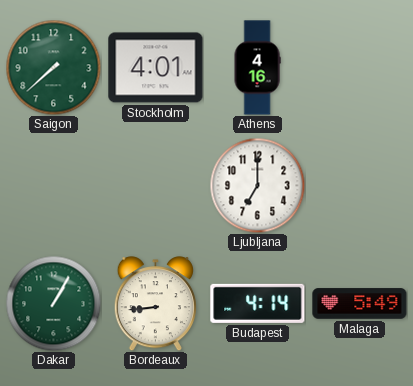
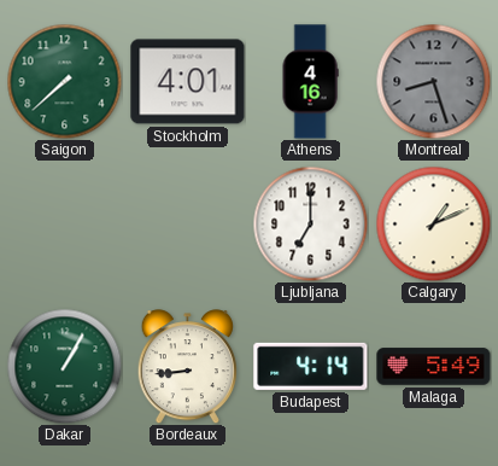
Montreal: none -> 8:27
Calgary: none -> 1:11
